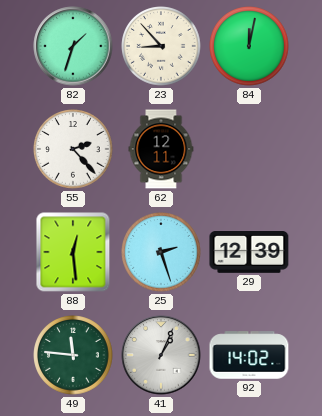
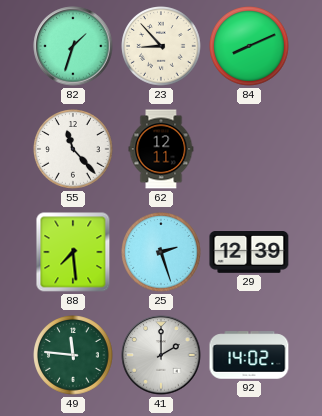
84: 12:02 -> 8:11
55: 2:23 -> 11:23
88: 12:29 -> 7:29
41: 1:04 -> 2:00
